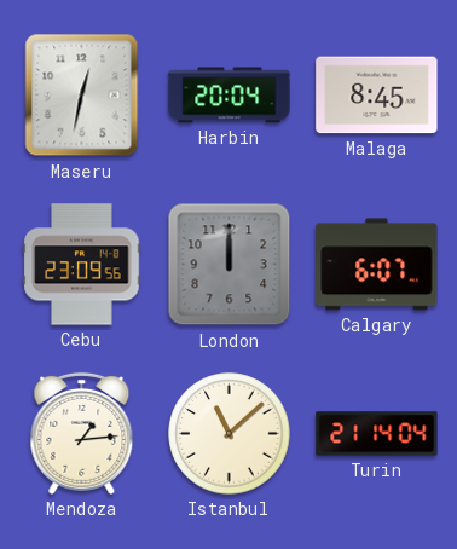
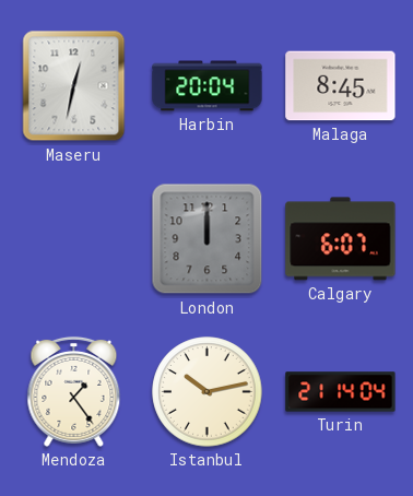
Cebu: 23:09 -> none
Mendoza: 1:14 -> 1:24
Istanbul: 11:08 -> 10:13
